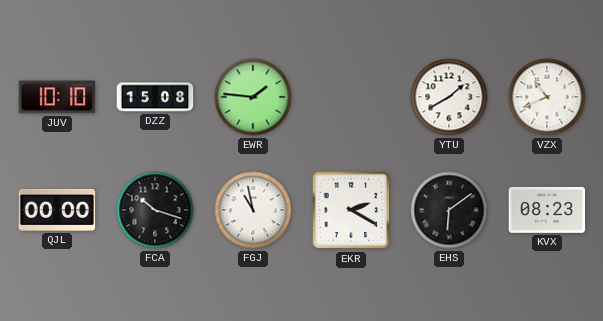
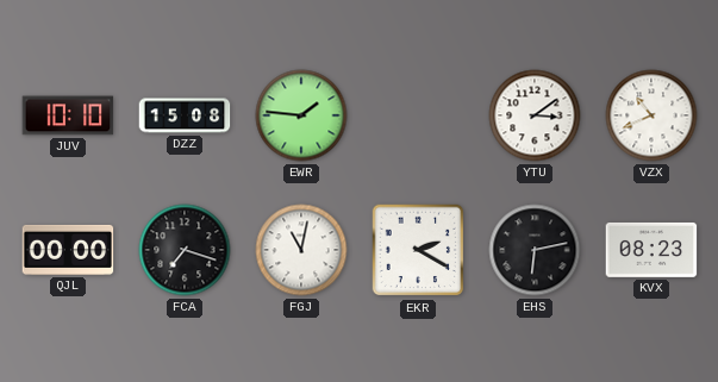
YTU: 1:40 -> 3:09
FCA: 10:18 -> 7:18
FGJ: 10:58 -> 11:02
EHS: 6:09 -> 6:13
